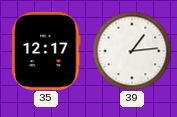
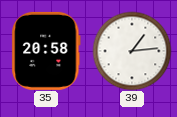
35: 12:17 -> 20:58
